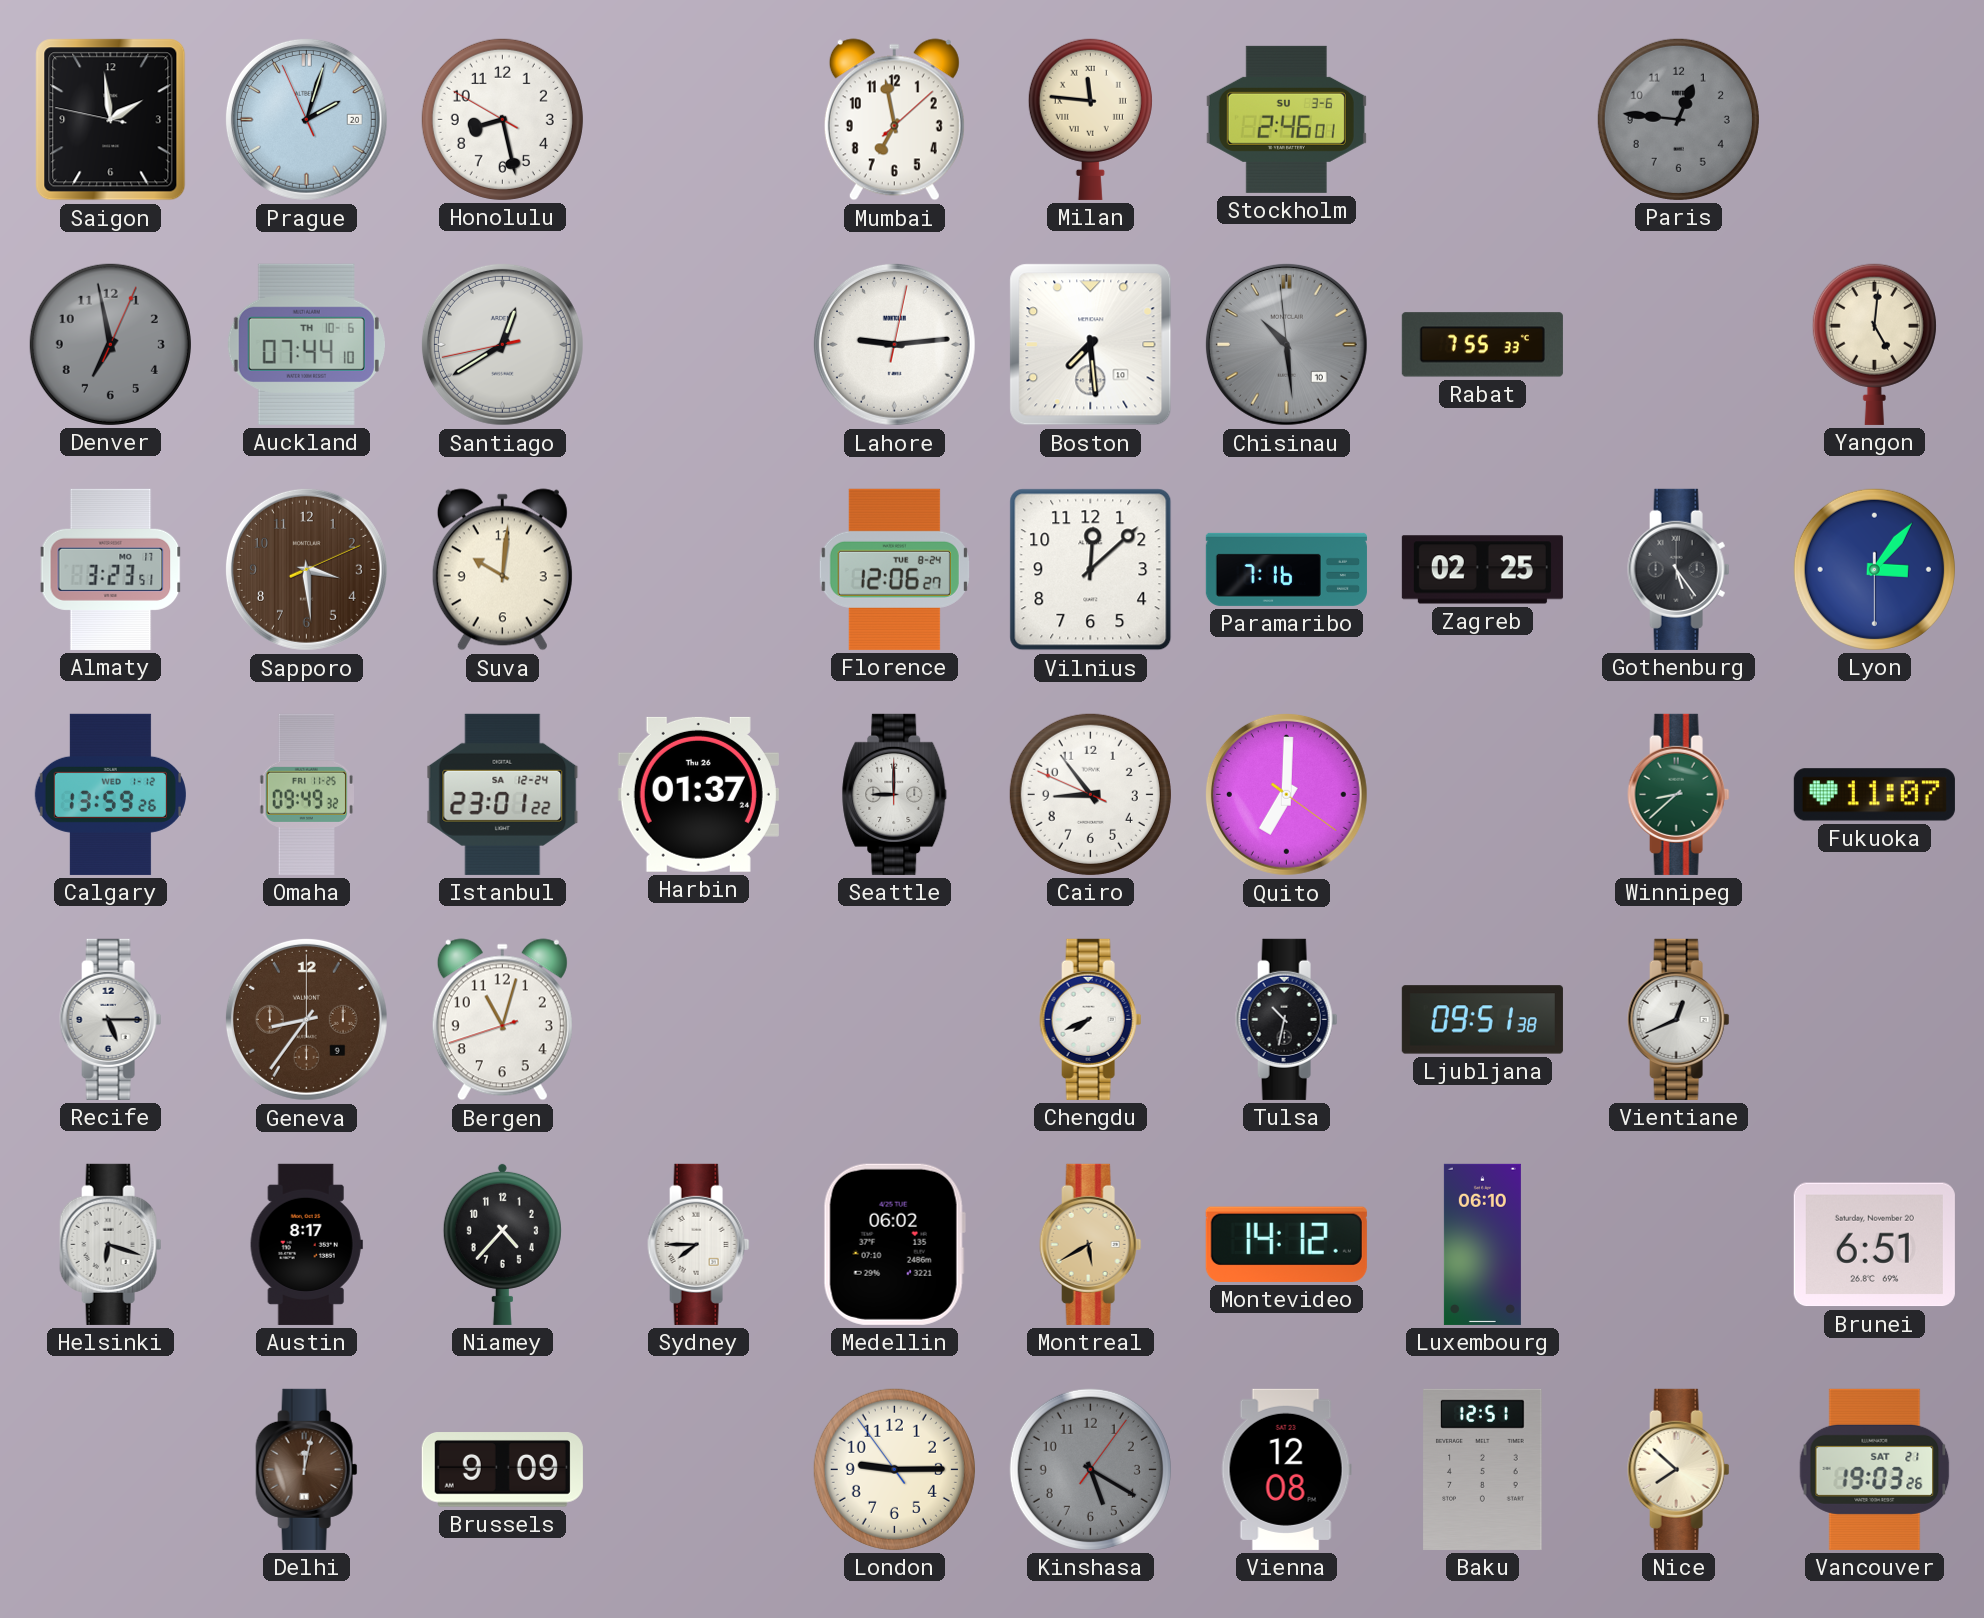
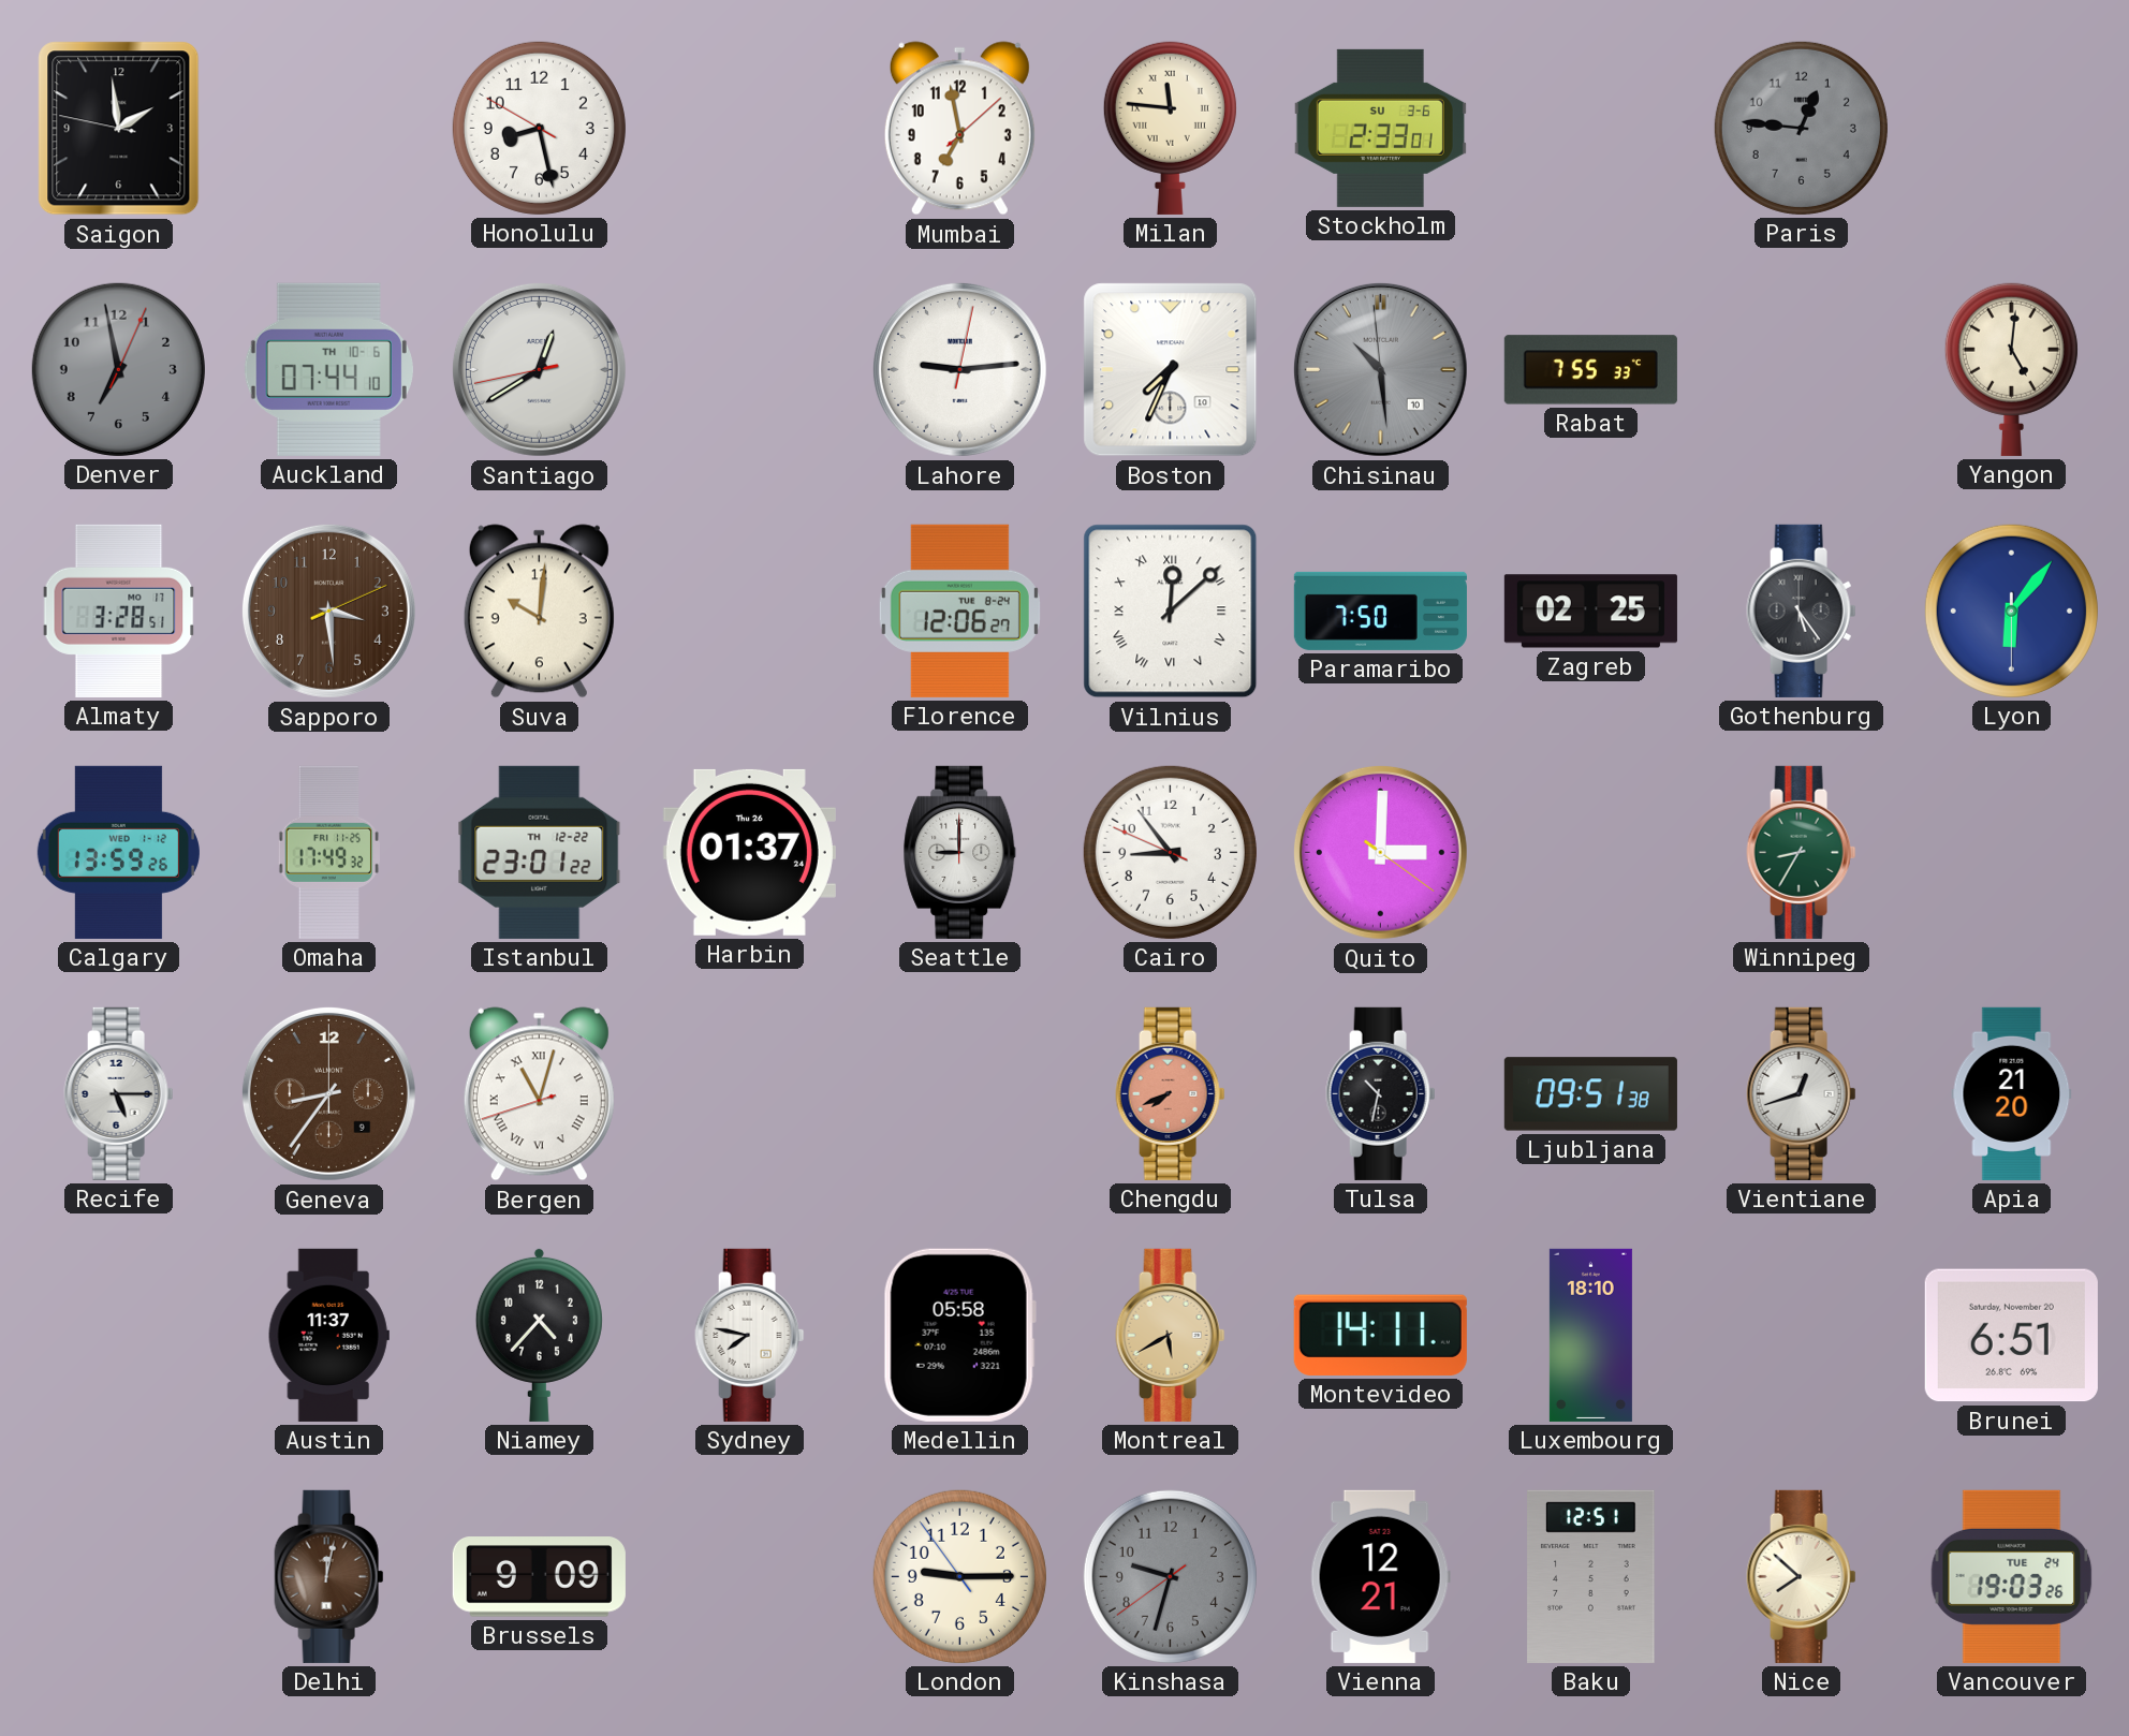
Prague: 2:02 -> none
Stockholm: 2:46 -> 2:33
Boston: 7:29 -> 7:34
Almaty: 3:23 -> 3:28
Vilnius numerals: Arabic -> Roman
Paramaribo: 7:16 -> 7:50
Lyon: 3:06 -> 6:06
Omaha: 09:49 -> 17:49
Istanbul date: SA 12-24 -> TH 12-22
Quito: 7:00 -> 3:00
Winnipeg: 8:38 -> 8:35
Fukuoka: 11:07 -> none
Bergen numerals: Arabic -> Roman
Chengdu dial: white -> salmon
Vientiane: 12:41 -> 12:42
Apia: none -> 21:20
Helsinki: 6:18 -> none
Austin: 8:17 -> 11:37
Sydney: 7:45 -> 7:47
Medellin: 06:02 -> 05:58
Montevideo: 14:12 -> 14:11
Luxembourg: 06:10 -> 18:10
Kinshasa: 5:20 -> 9:32
Vienna: 12:08 -> 12:21
Vancouver date: SAT 21 -> TUE 24
